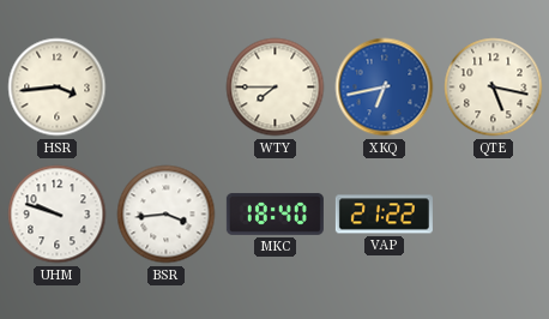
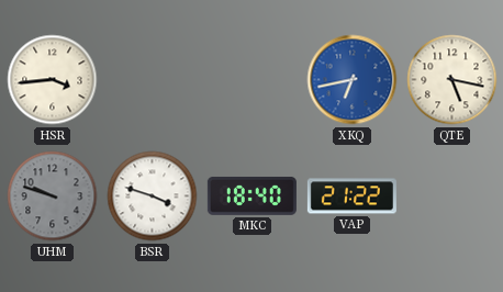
WTY: 7:45 -> none
UHM dial: white -> grey
BSR: 3:44 -> 3:48
